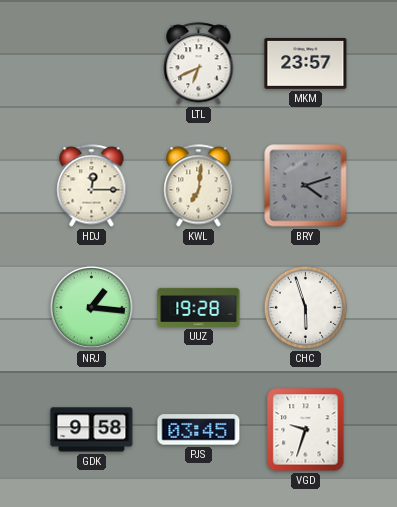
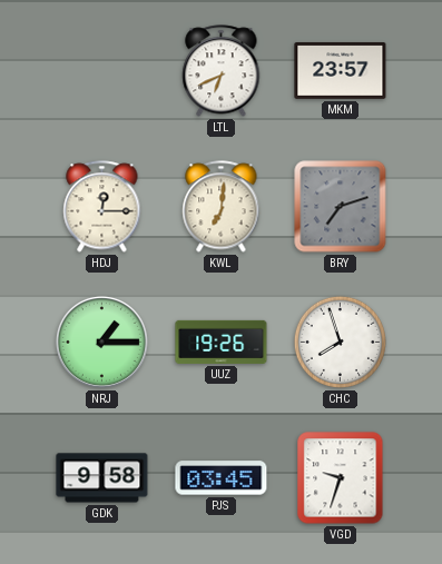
BRY: 4:12 -> 7:12
NRJ: 1:16 -> 1:15
UUZ: 19:28 -> 19:26
CHC: 5:57 -> 7:57
